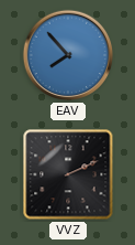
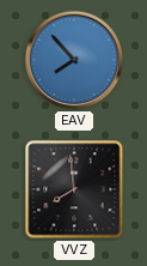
VVZ: 2:11 -> 7:59
